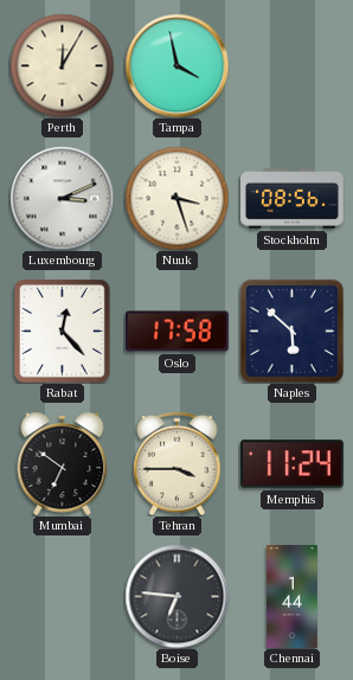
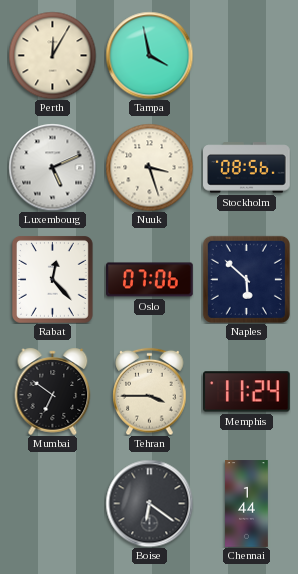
Luxembourg: 3:11 -> 5:11
Oslo: 17:58 -> 07:06
Boise: 6:46 -> 6:21
